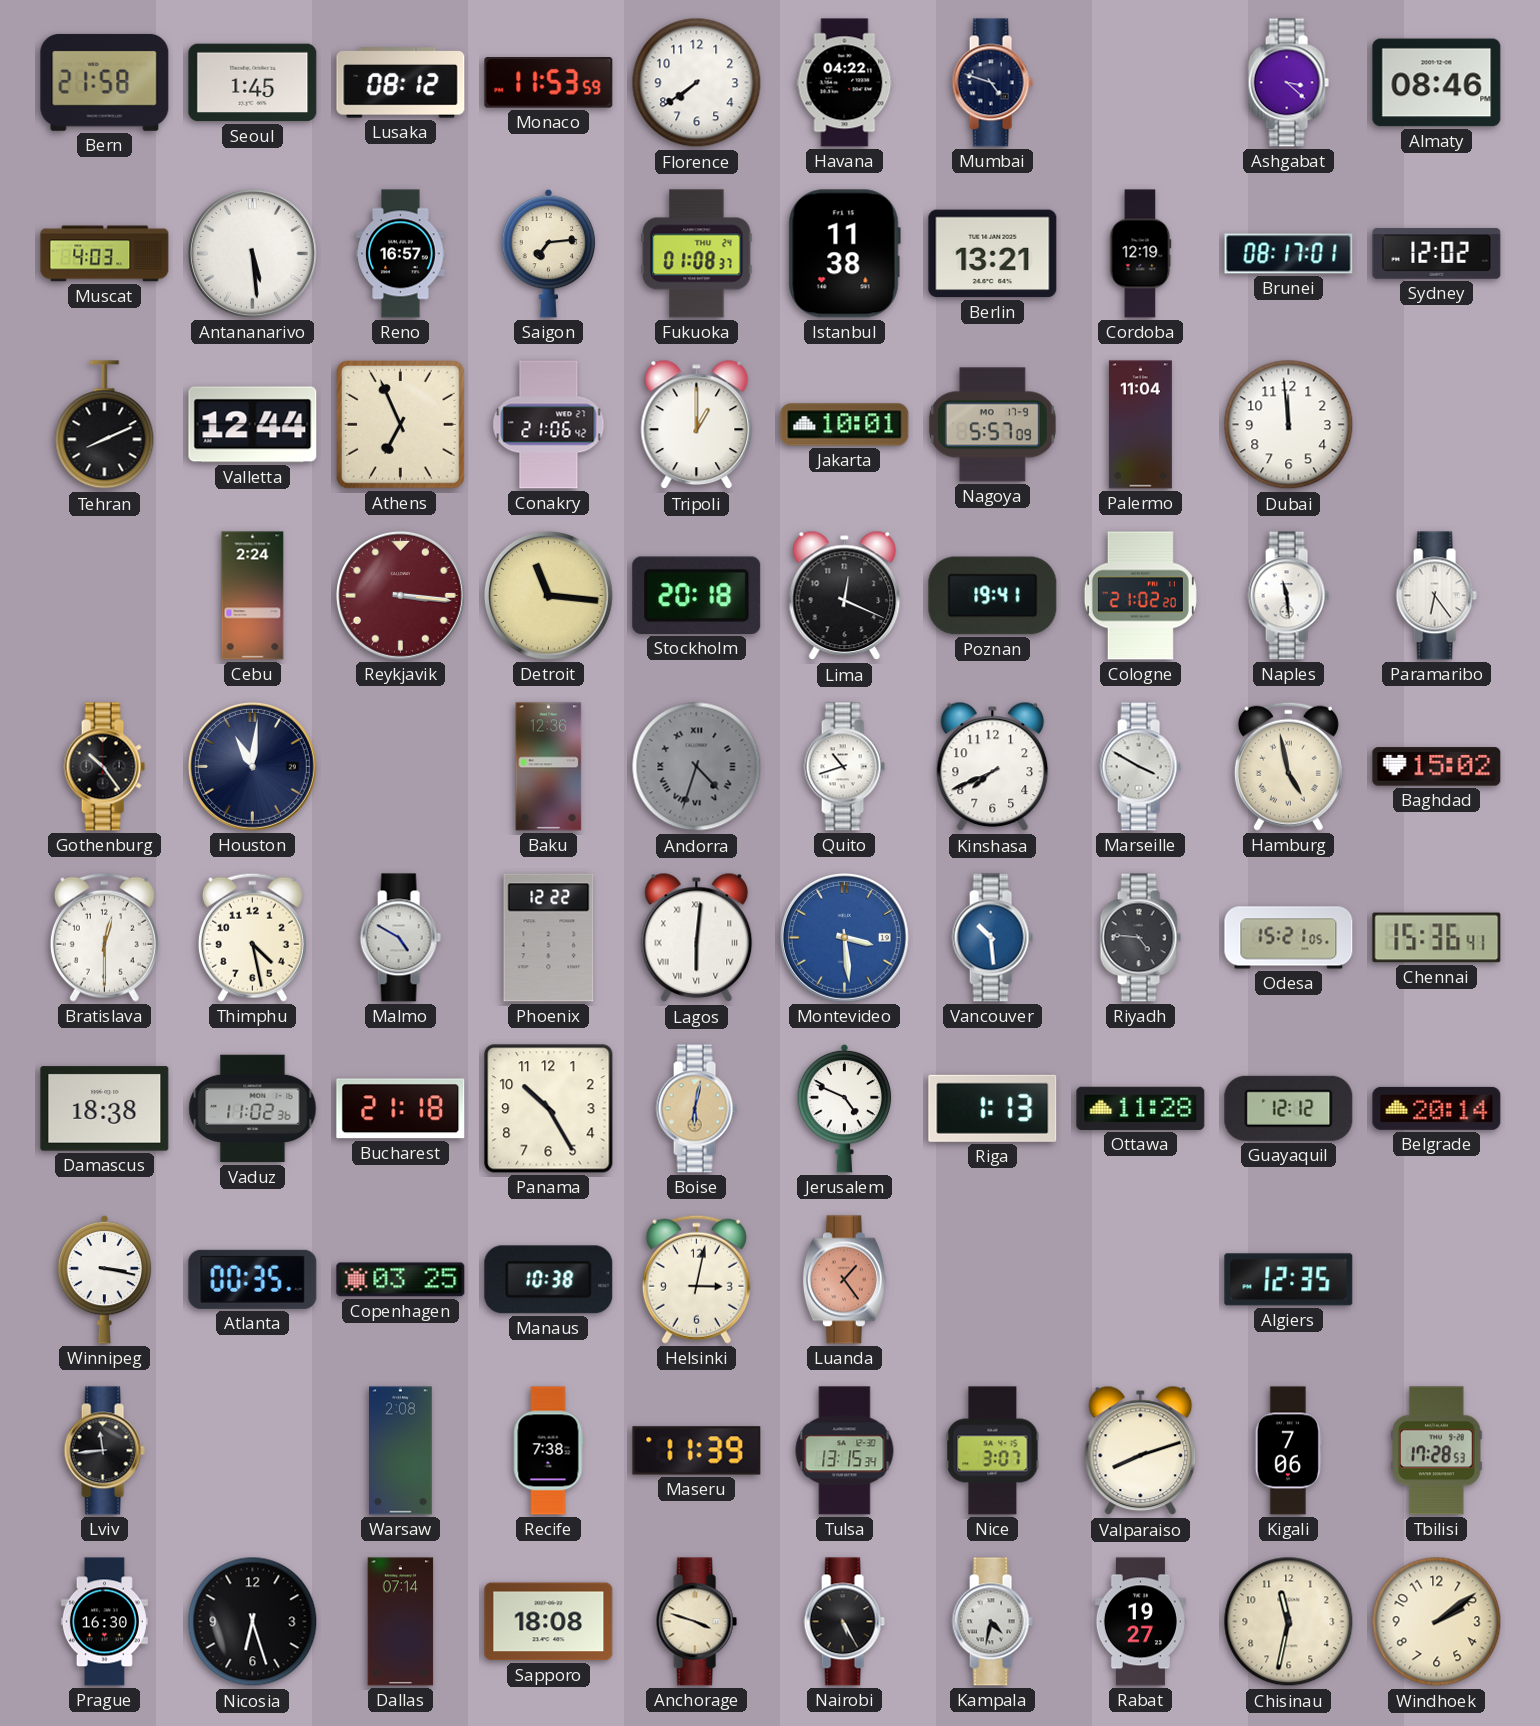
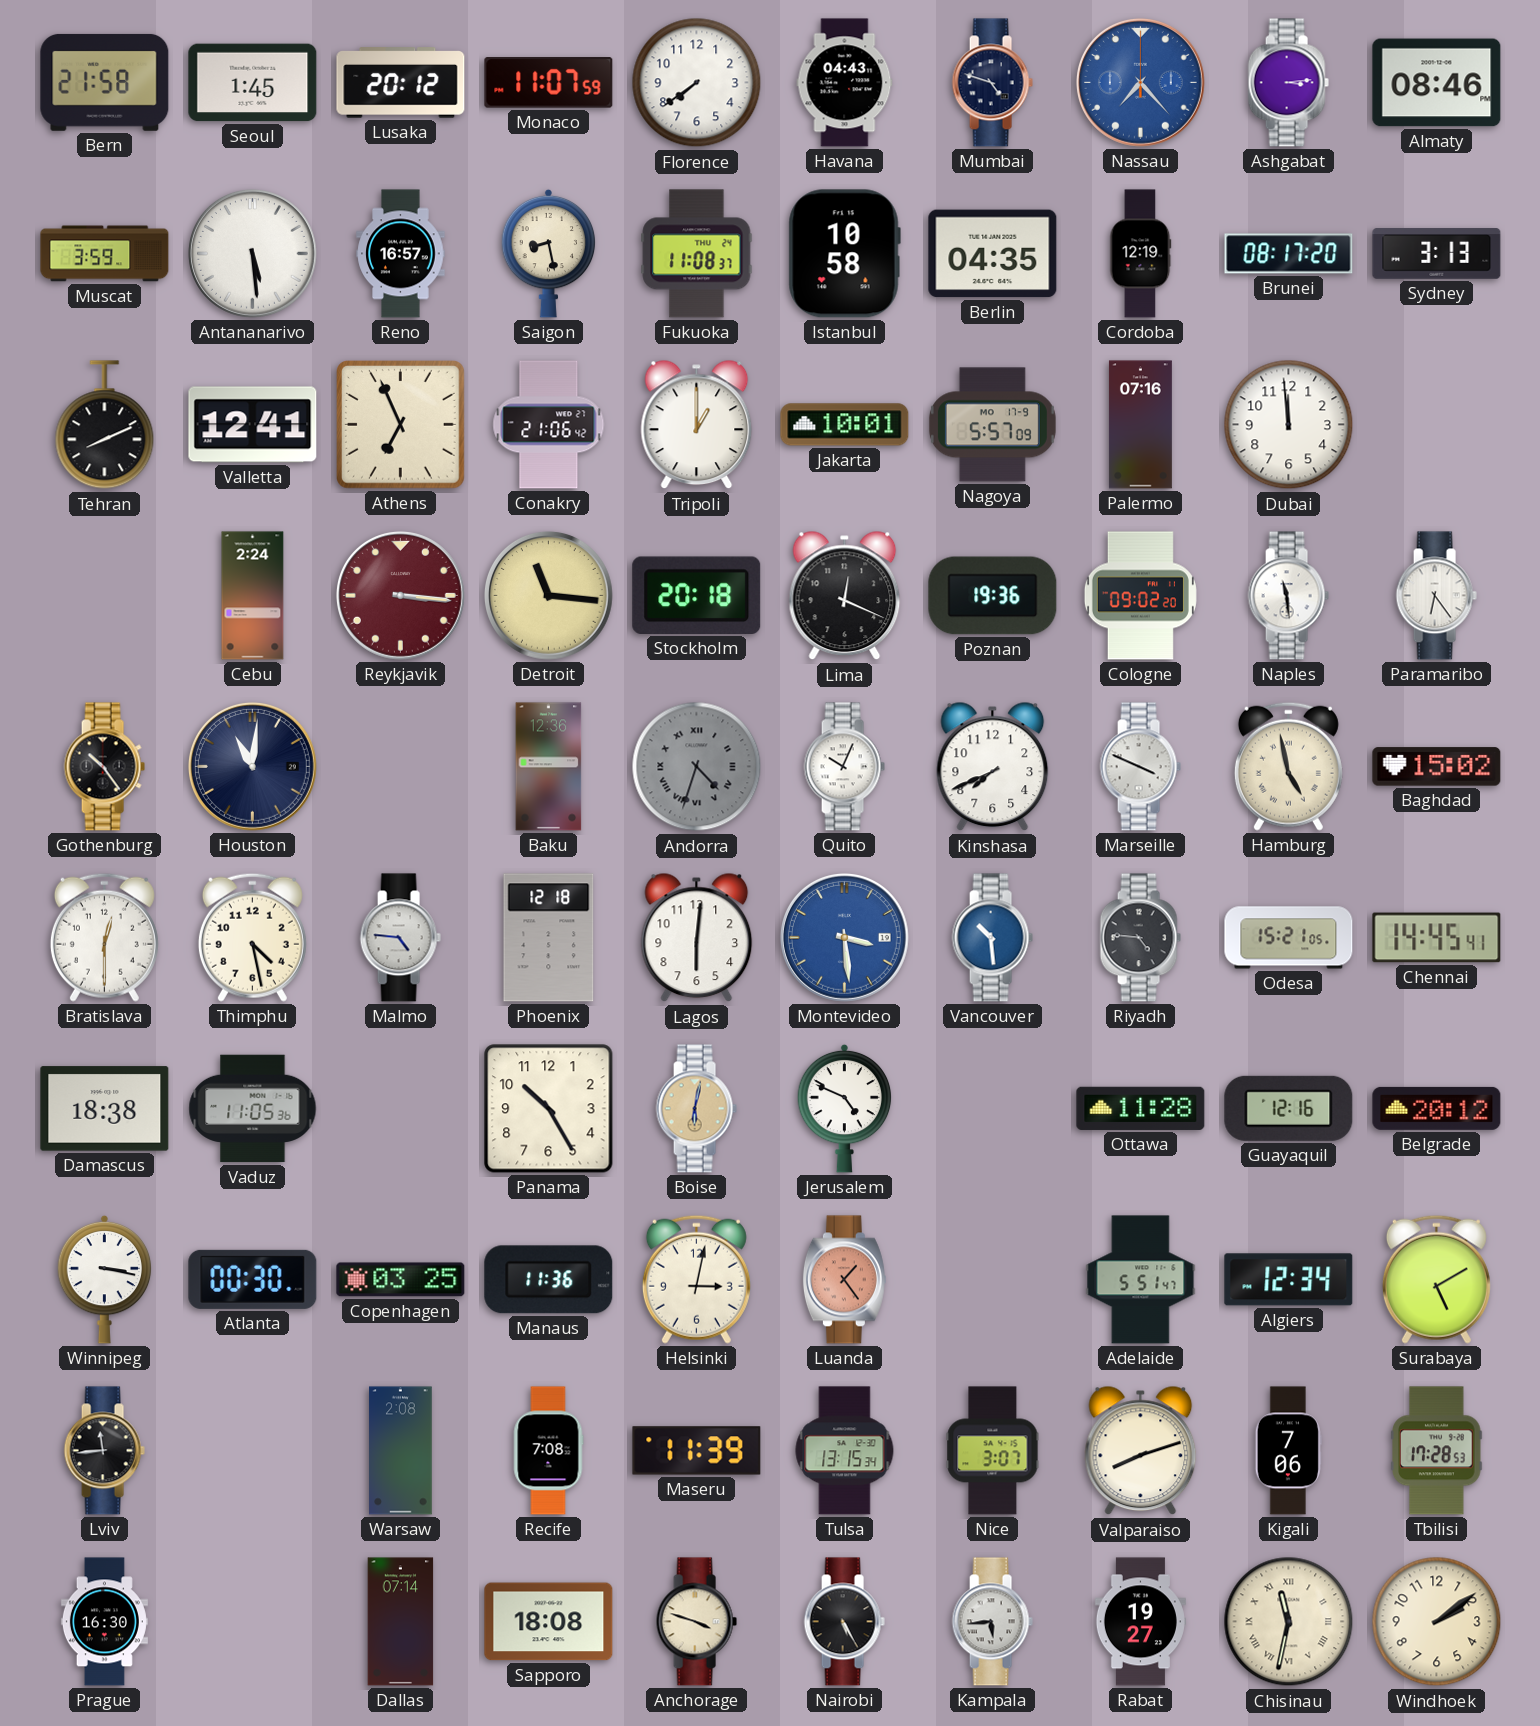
Lusaka: 08:12 -> 20:12
Monaco: 11:53 -> 11:07
Havana: 04:22 -> 04:43
Nassau: none -> 7:23
Ashgabat: 3:22 -> 3:14
Muscat: 4:03 -> 3:59
Saigon: 7:14 -> 8:28
Fukuoka: 01:08 -> 11:08
Istanbul: 11:38 -> 10:58
Berlin: 13:21 -> 04:35
Brunei: 08:17:01 -> 08:17:20
Sydney: 12:02 -> 3:13
Valletta: 12:44 -> 12:41
Palermo: 11:04 -> 07:16
Poznan: 19:41 -> 19:36
Cologne: 21:02 -> 09:02
Quito: 10:42 -> 10:04
Marseille: 3:50 -> 3:49
Malmo: 4:50 -> 4:46
Phoenix: 12:22 -> 12:18
Lagos numerals: Roman -> Arabic
Chennai: 15:36 -> 14:45
Vaduz: 11:02 -> 11:05
Bucharest: 21:18 -> none
Riga: 1:13 -> none
Guayaquil: 12:12 -> 12:16
Belgrade: 20:14 -> 20:12
Atlanta: 00:35 -> 00:30
Manaus: 10:38 -> 11:36
Adelaide: none -> 5:51
Algiers: 12:35 -> 12:34
Surabaya: none -> 5:10
Recife: 7:38 -> 7:08
Nicosia: 6:27 -> none
Kampala: 4:32 -> 5:44
Chisinau numerals: Arabic -> Roman
